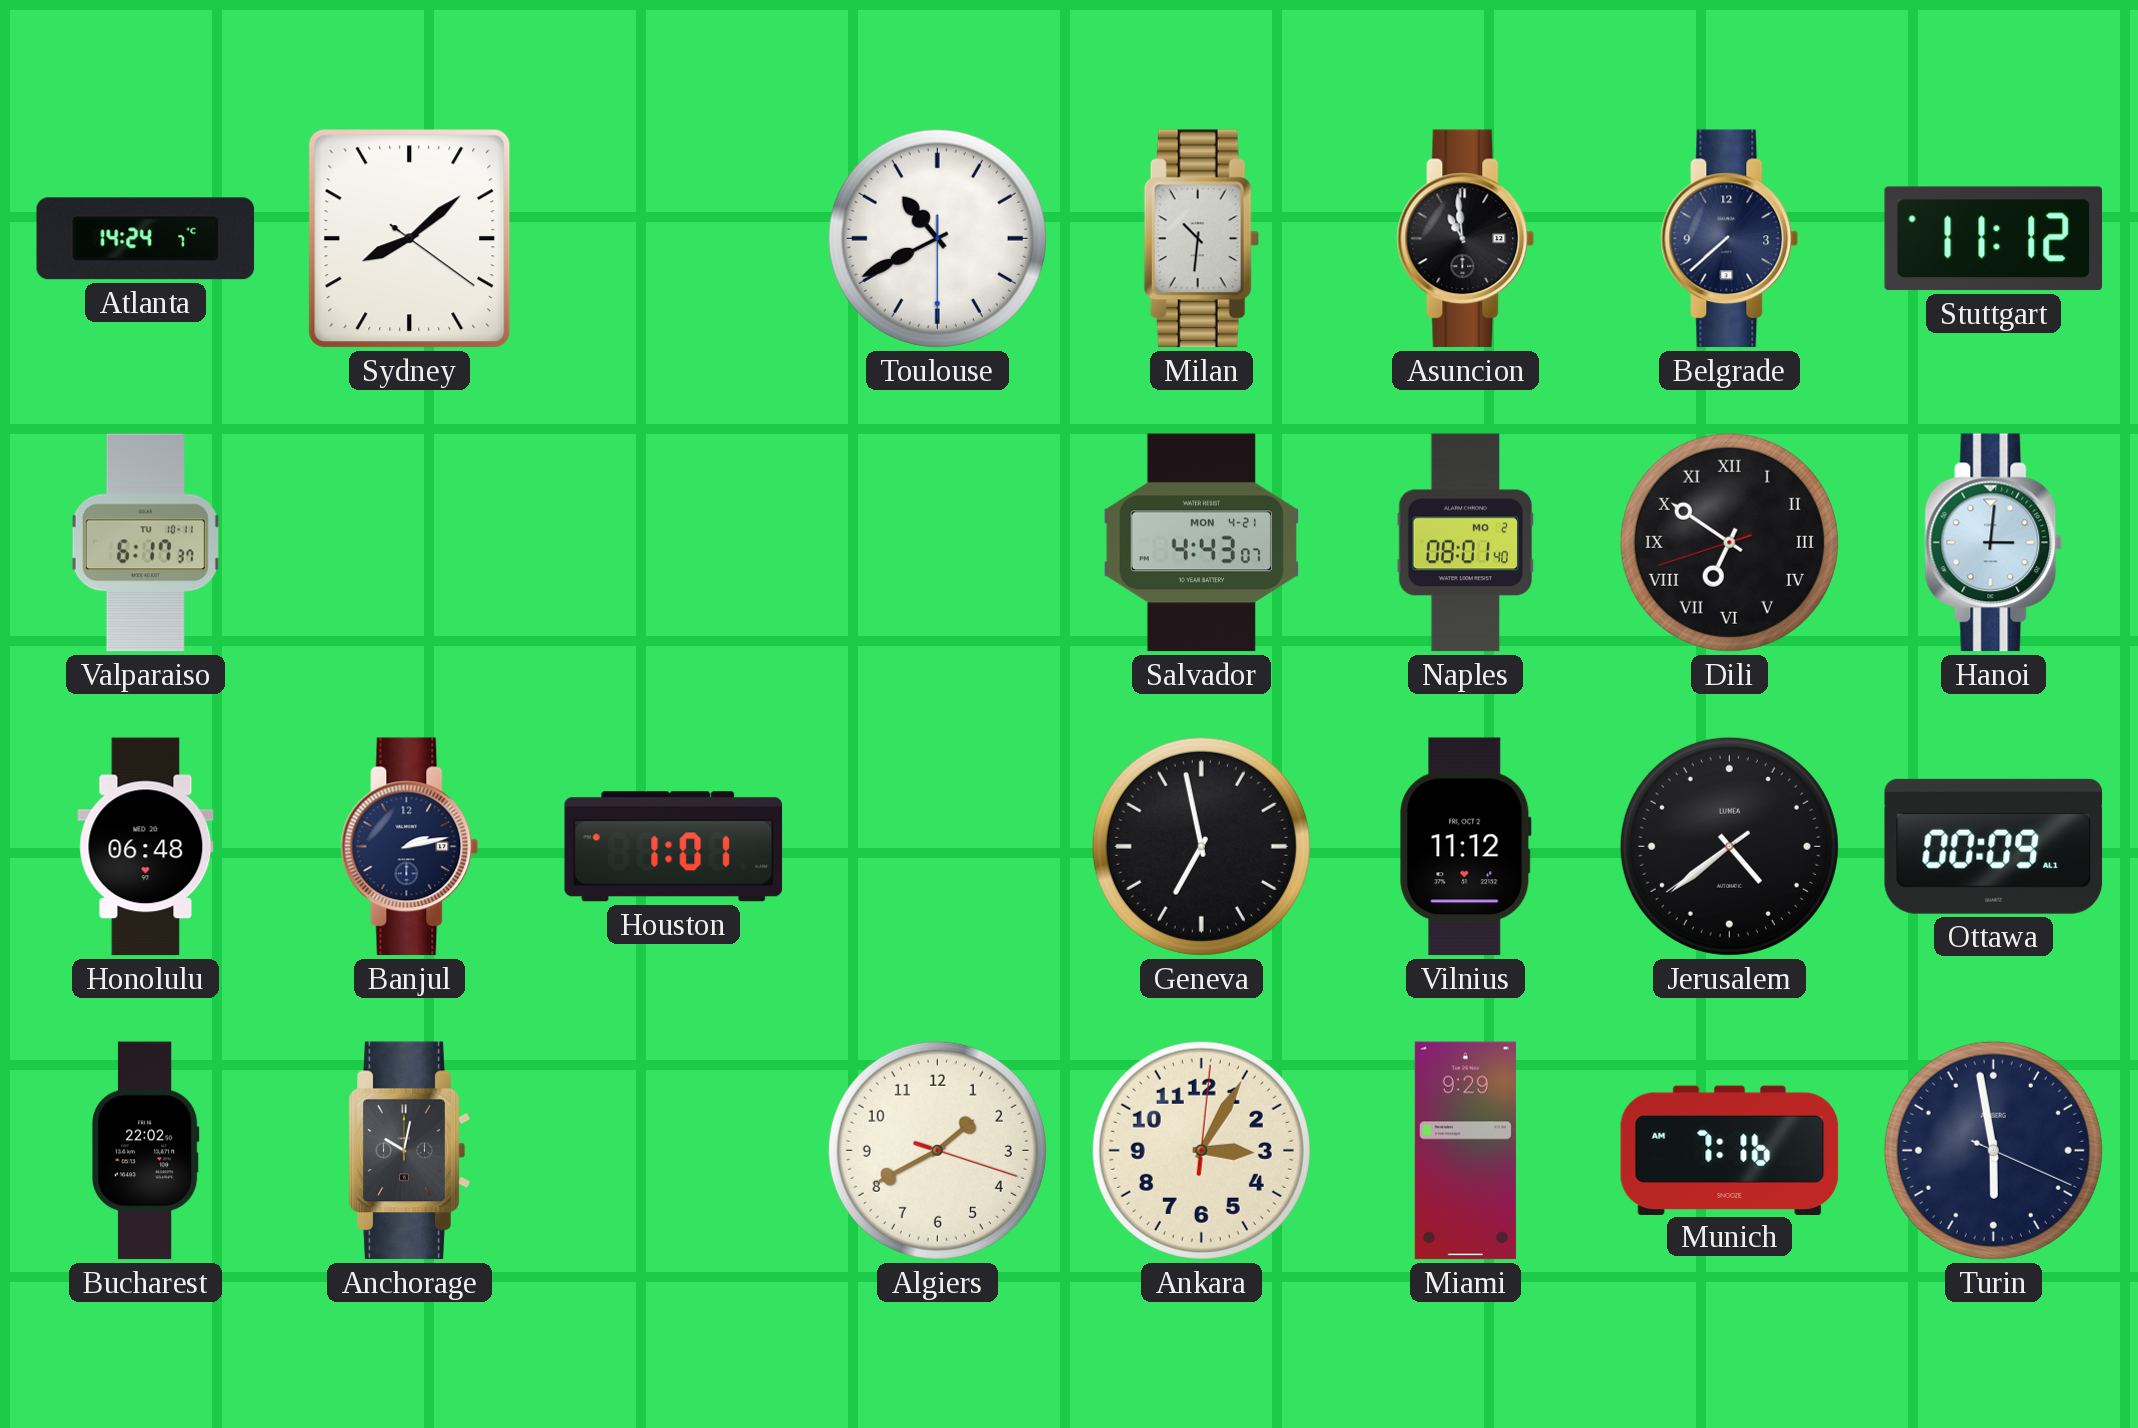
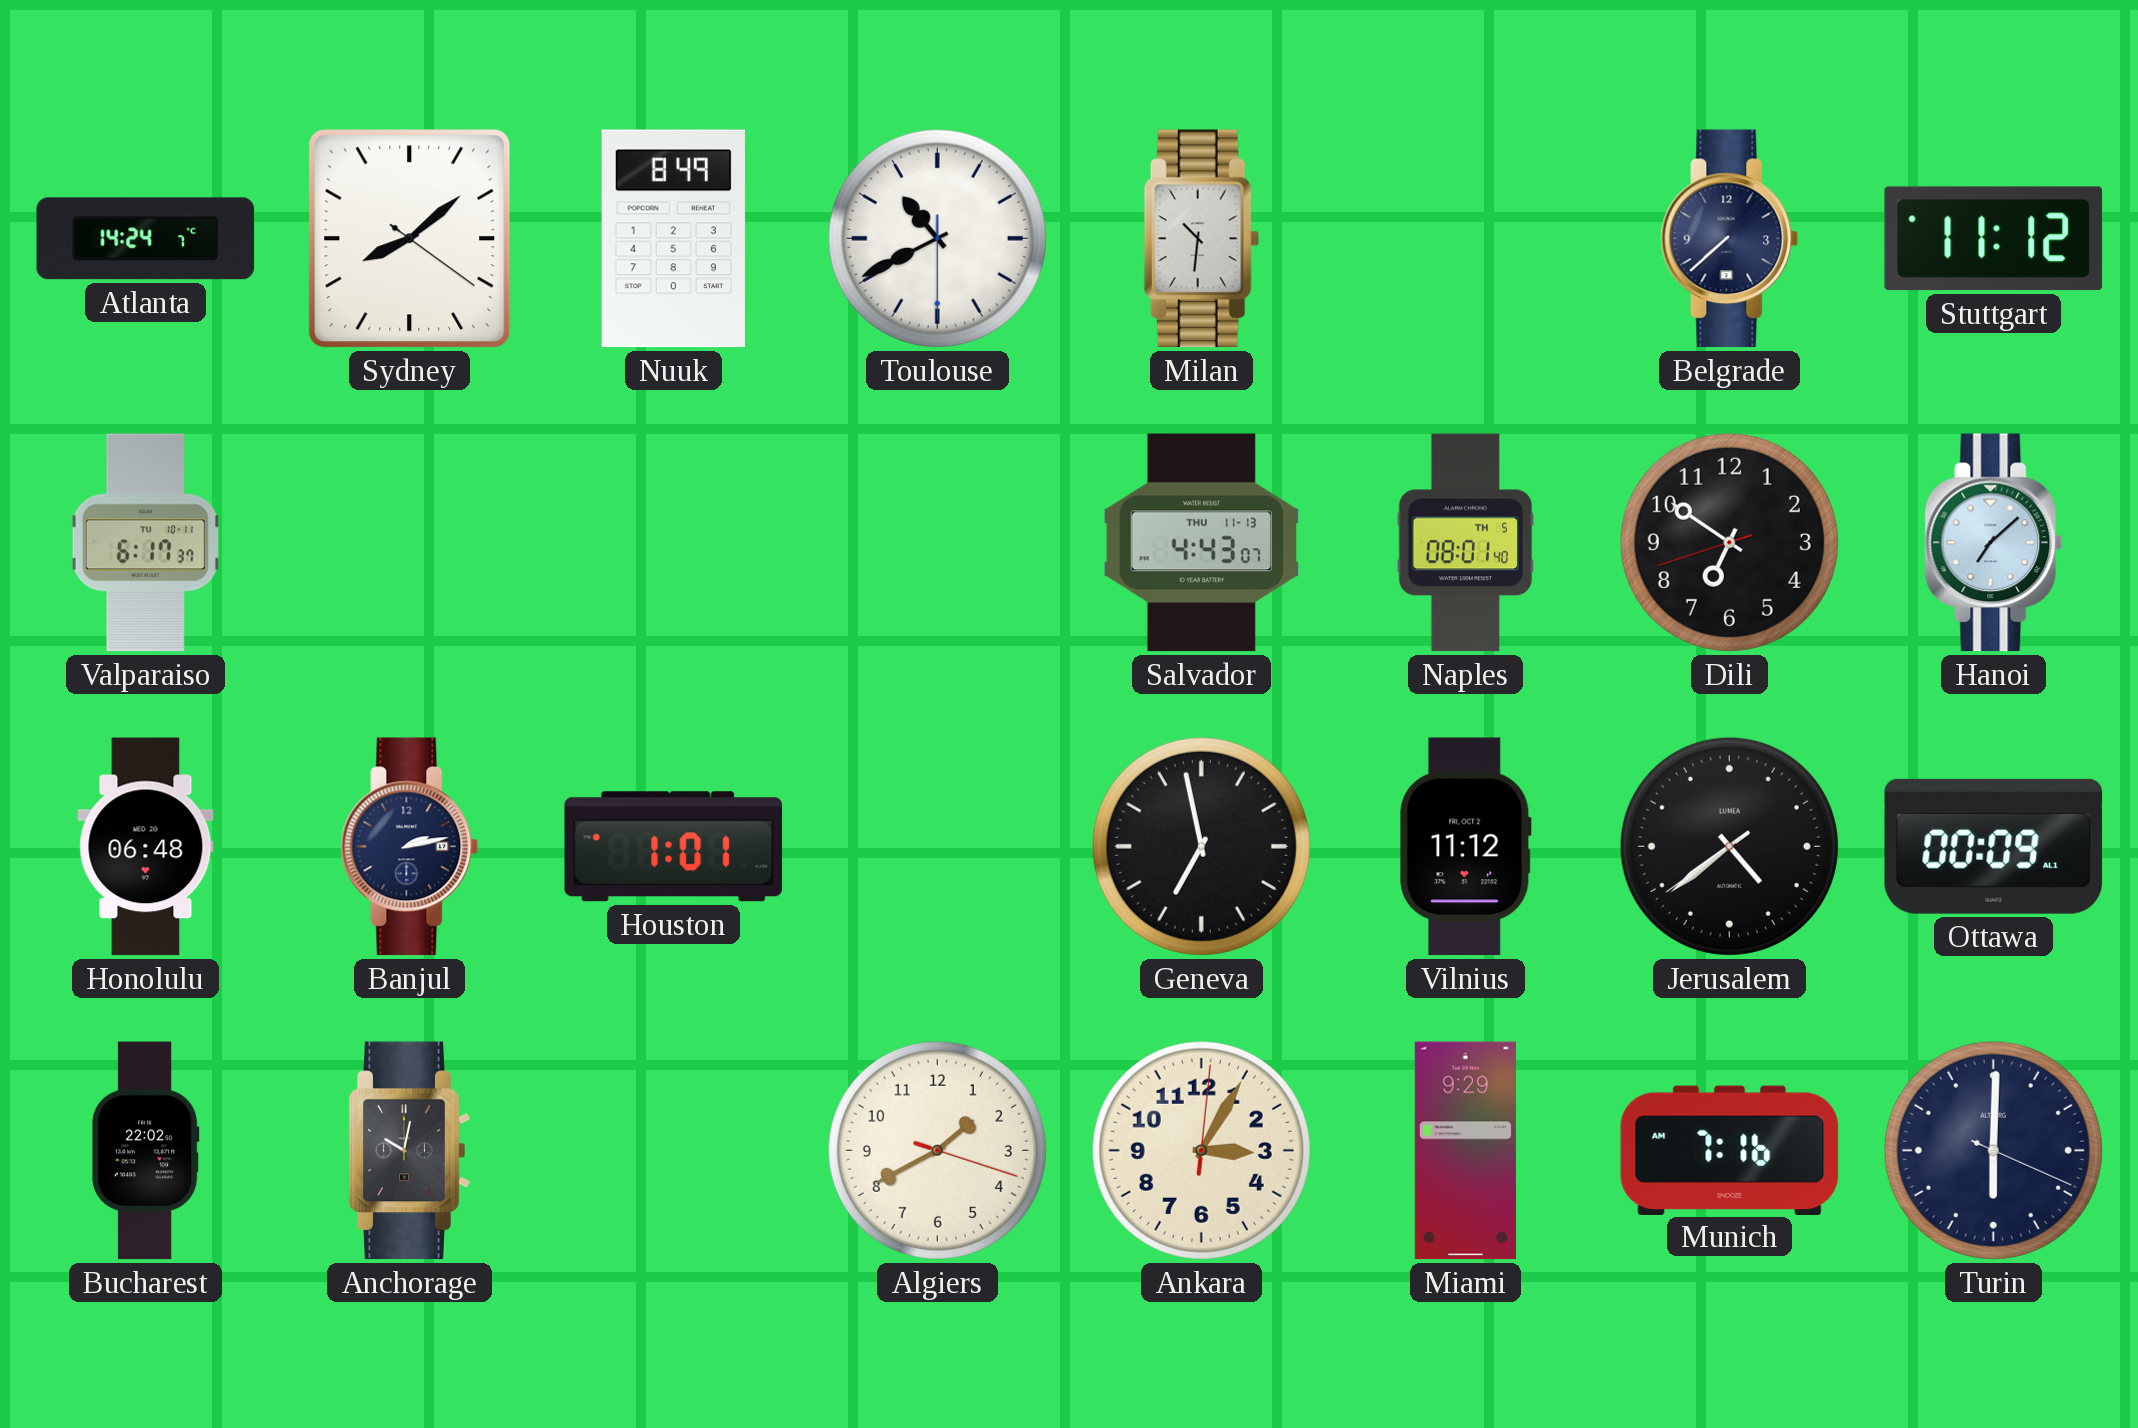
Nuuk: none -> 8:49
Asuncion: 10:59 -> none
Salvador date: MON 4-21 -> THU 11-13
Naples date: MO 2 -> TH 5
Dili numerals: Roman -> Arabic
Hanoi: 3:01 -> 7:08
Turin: 5:58 -> 6:00
